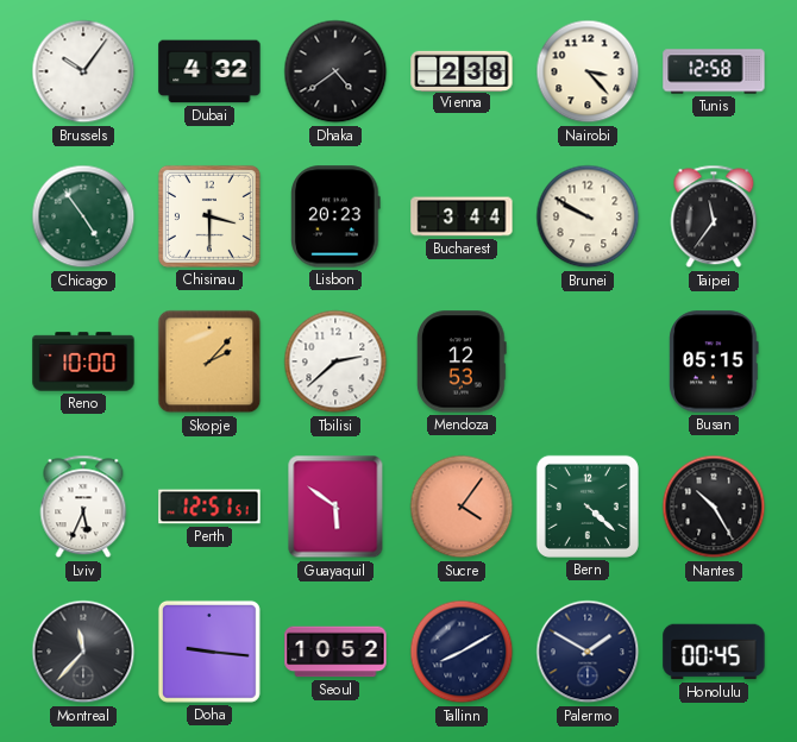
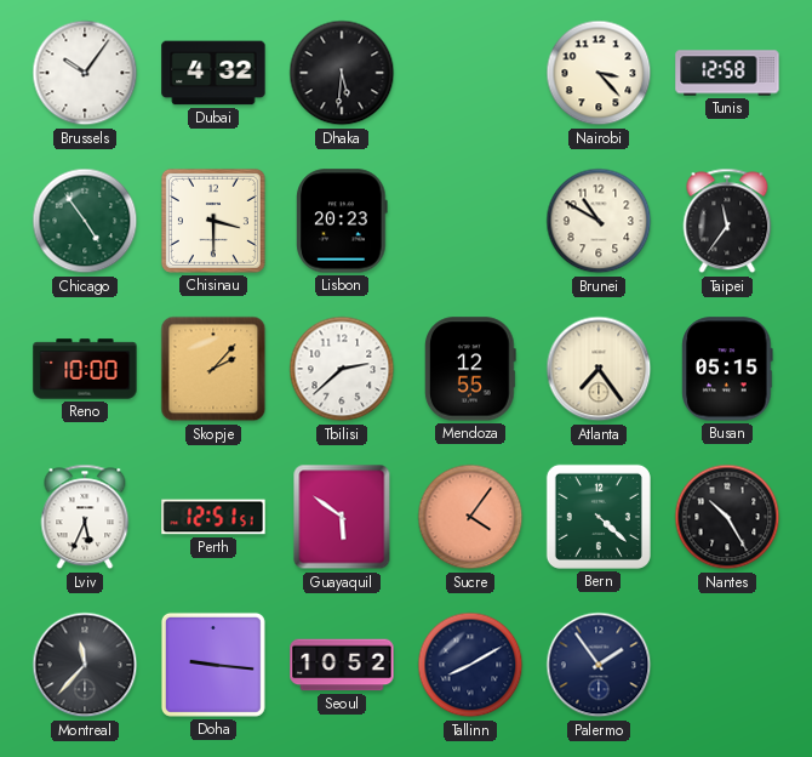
Dhaka: 4:39 -> 5:31
Vienna: 2:38 -> none
Bucharest: 3:44 -> none
Brunei: 9:50 -> 10:50
Mendoza: 12:53 -> 12:55
Atlanta: none -> 7:24
Palermo: 1:50 -> 1:54
Honolulu: 00:45 -> none
